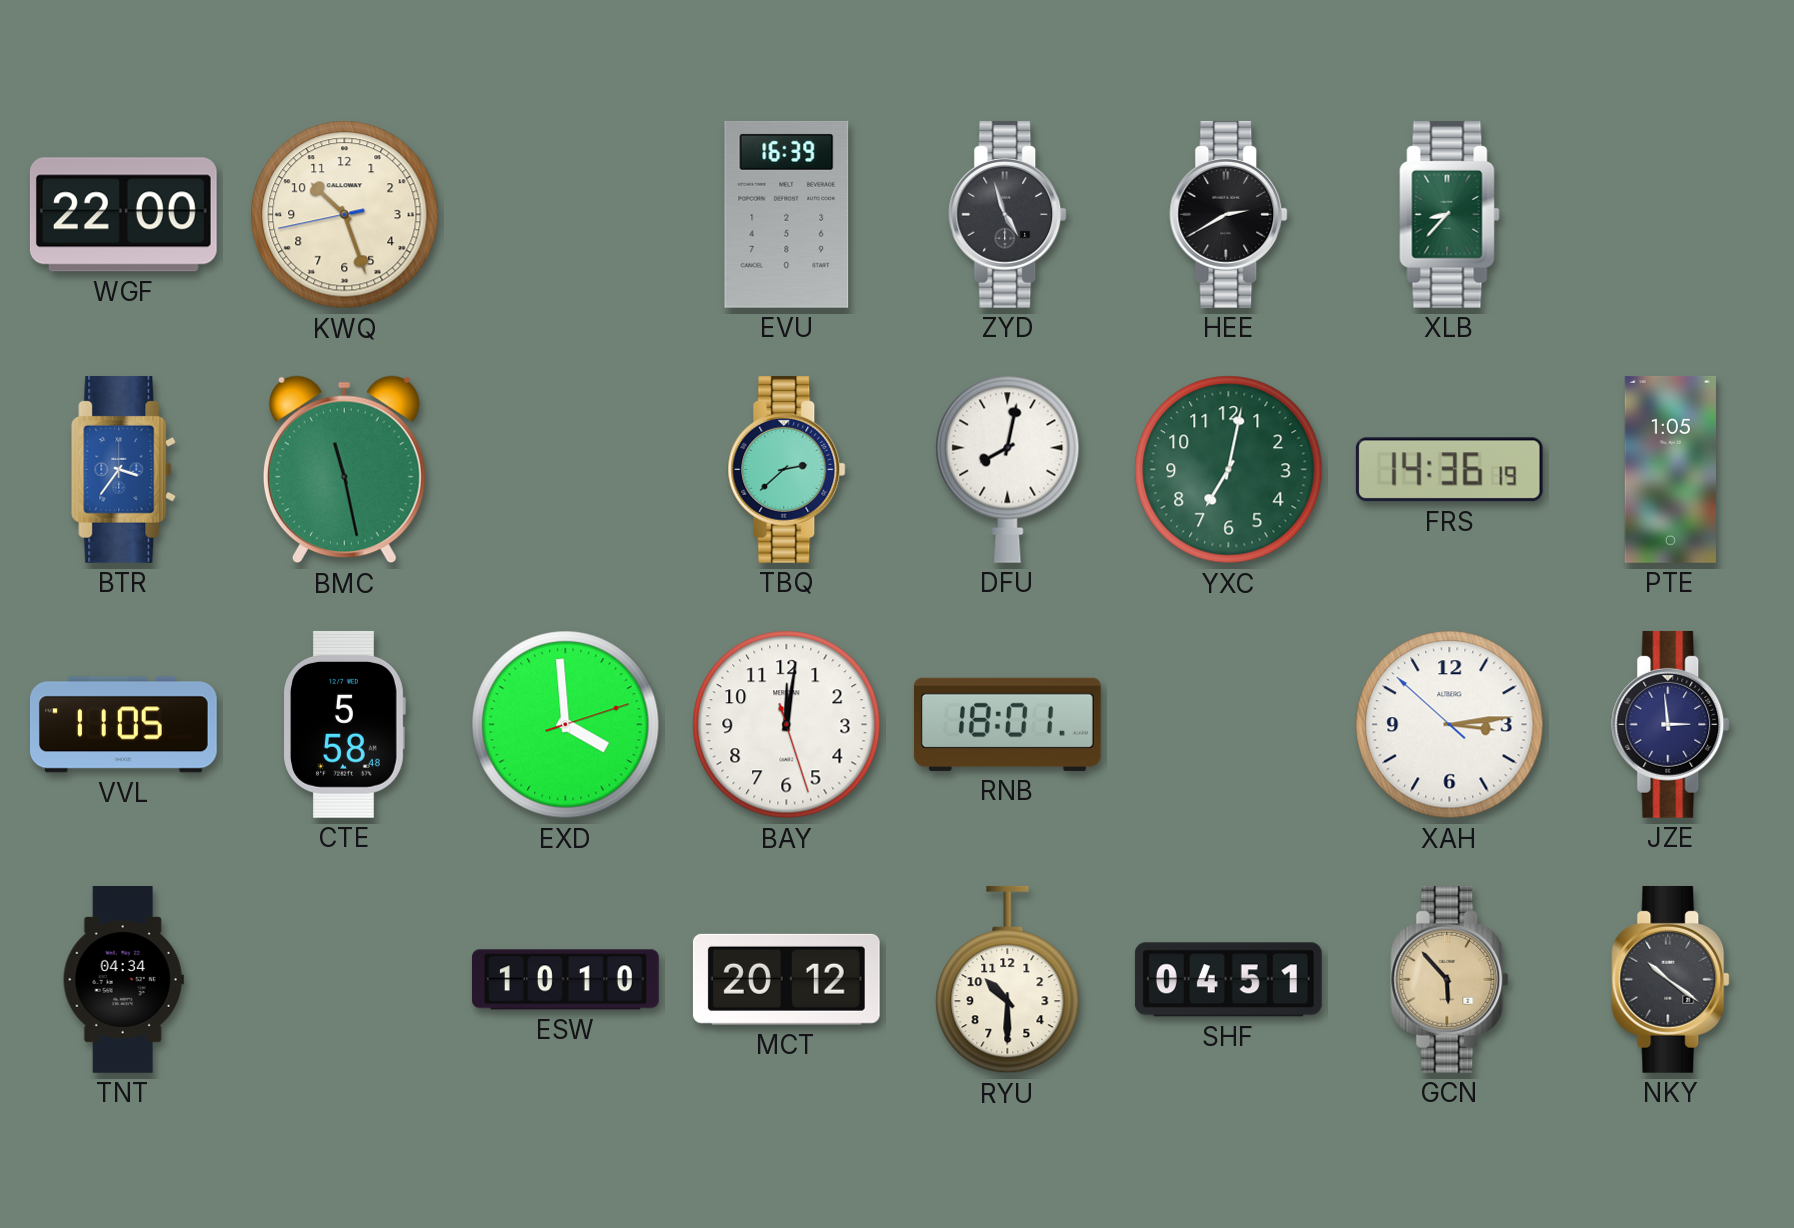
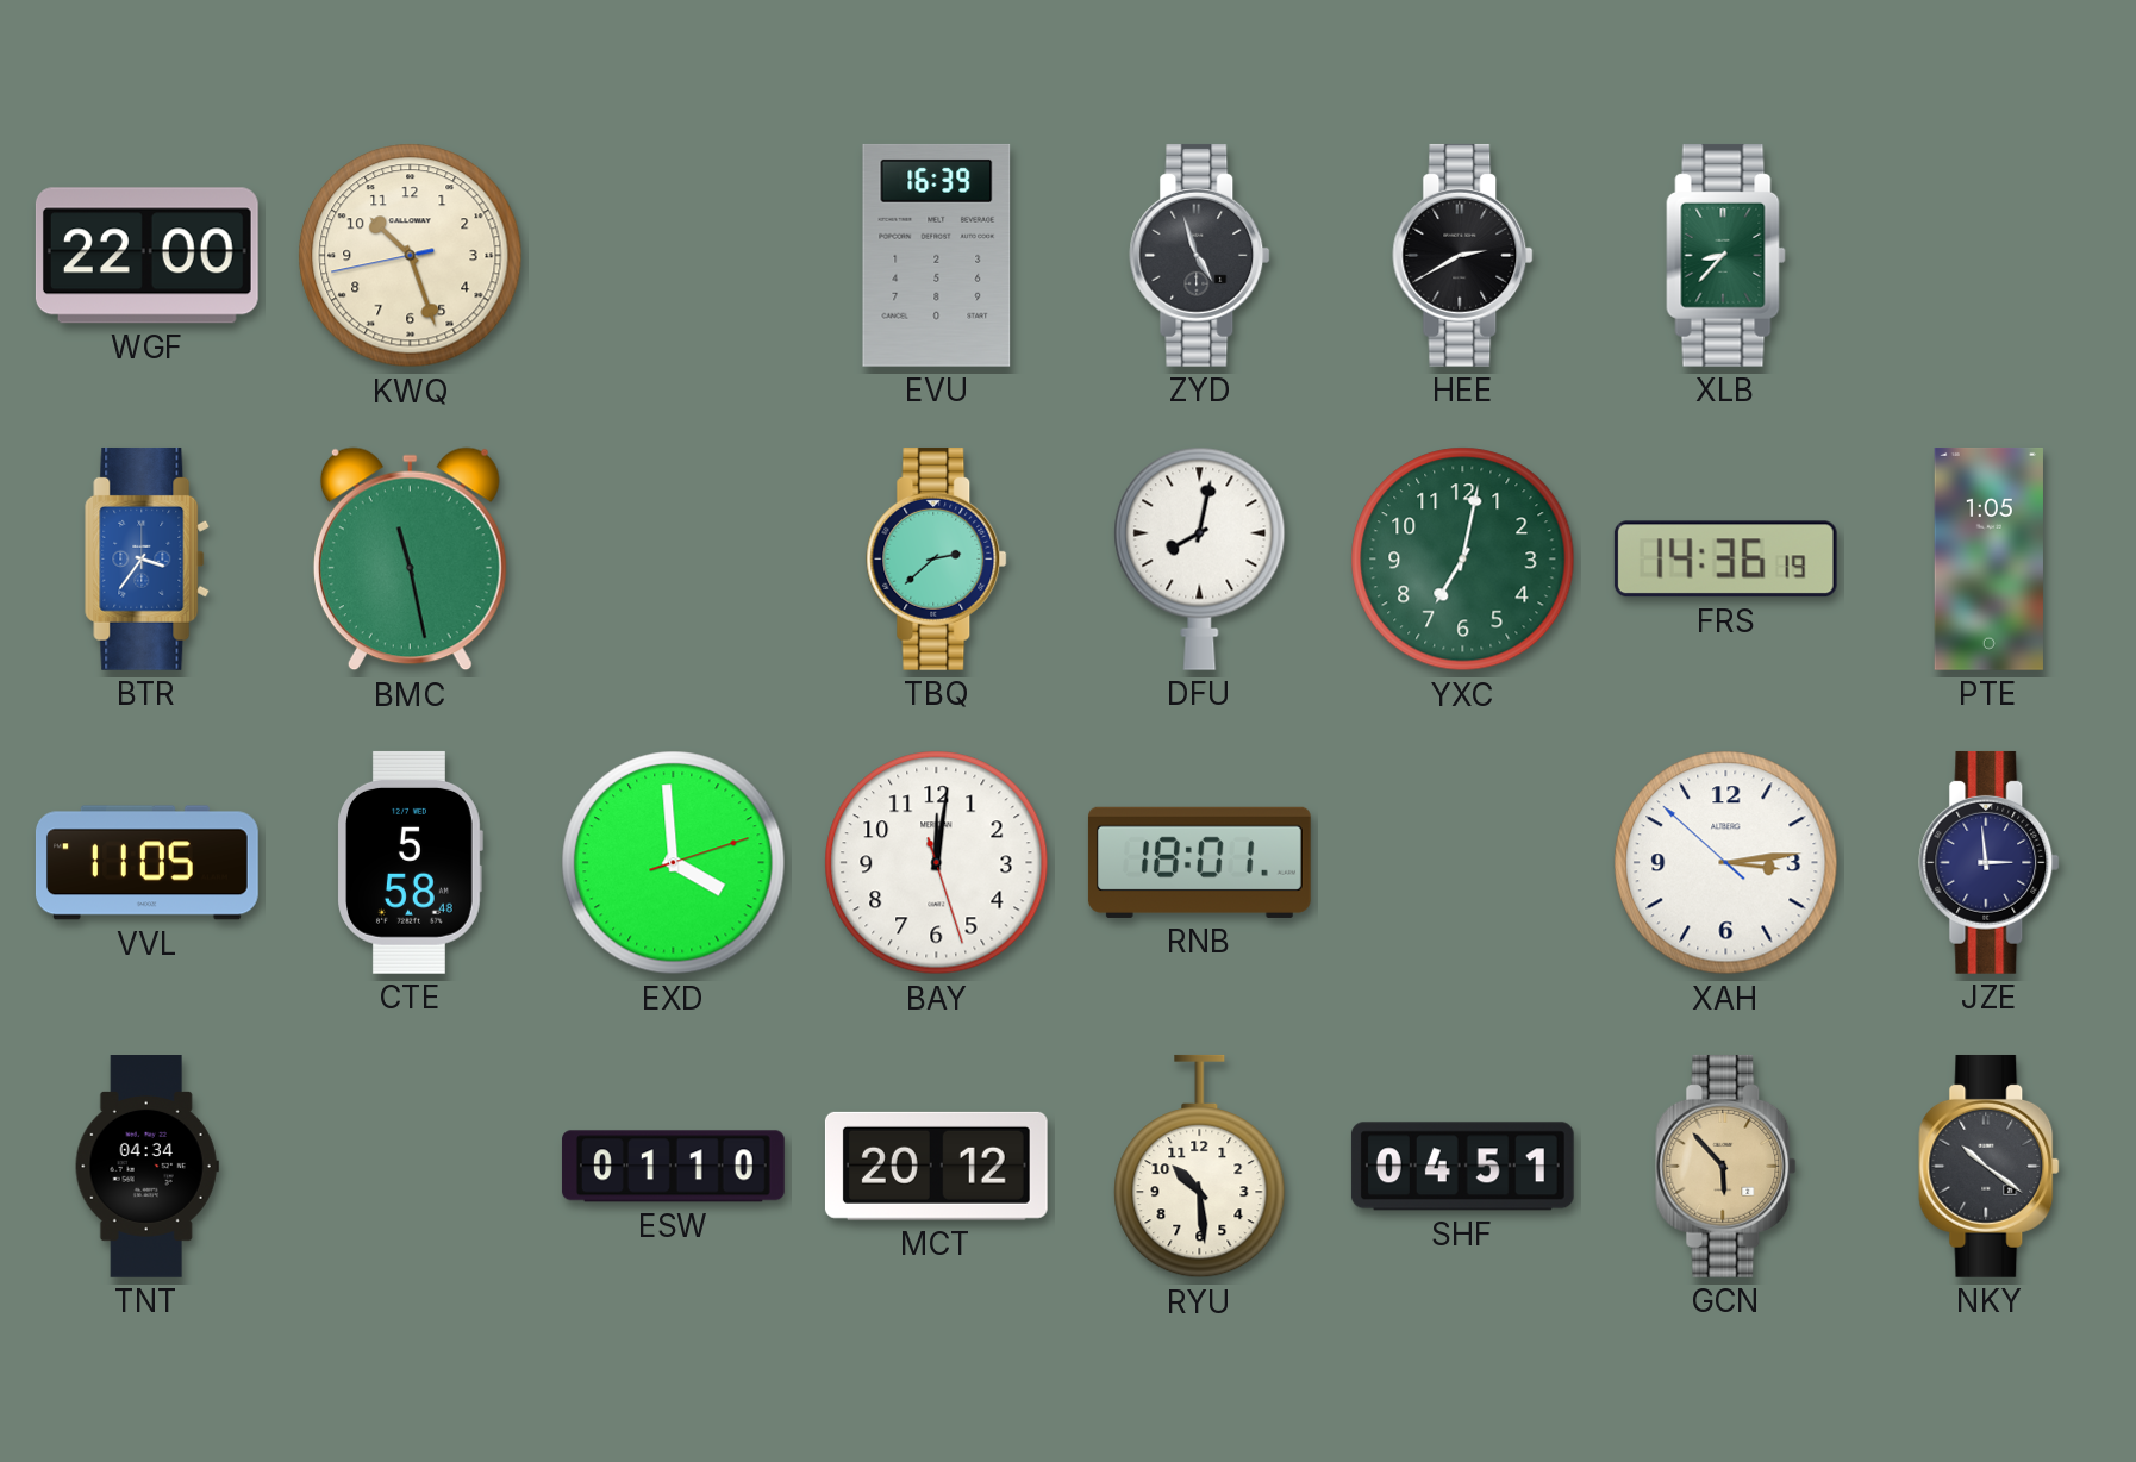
ESW: 10:10 -> 01:10
RYU: 10:30 -> 10:29
